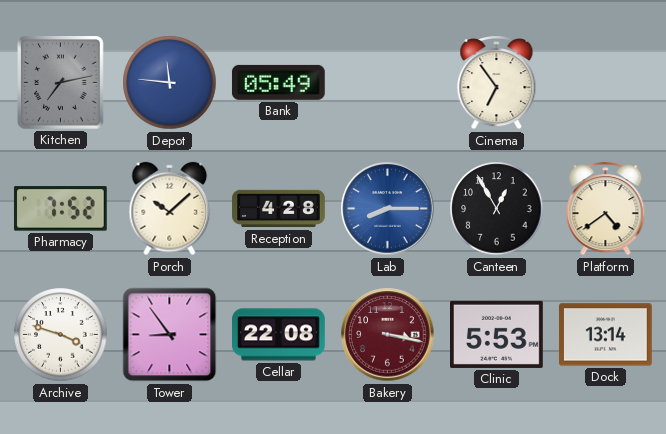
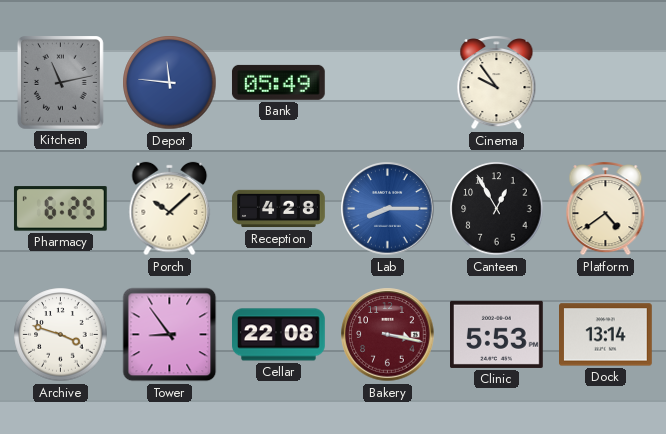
Kitchen: 7:13 -> 11:13
Cinema: 6:54 -> 9:54
Pharmacy: 7:52 -> 6:25
